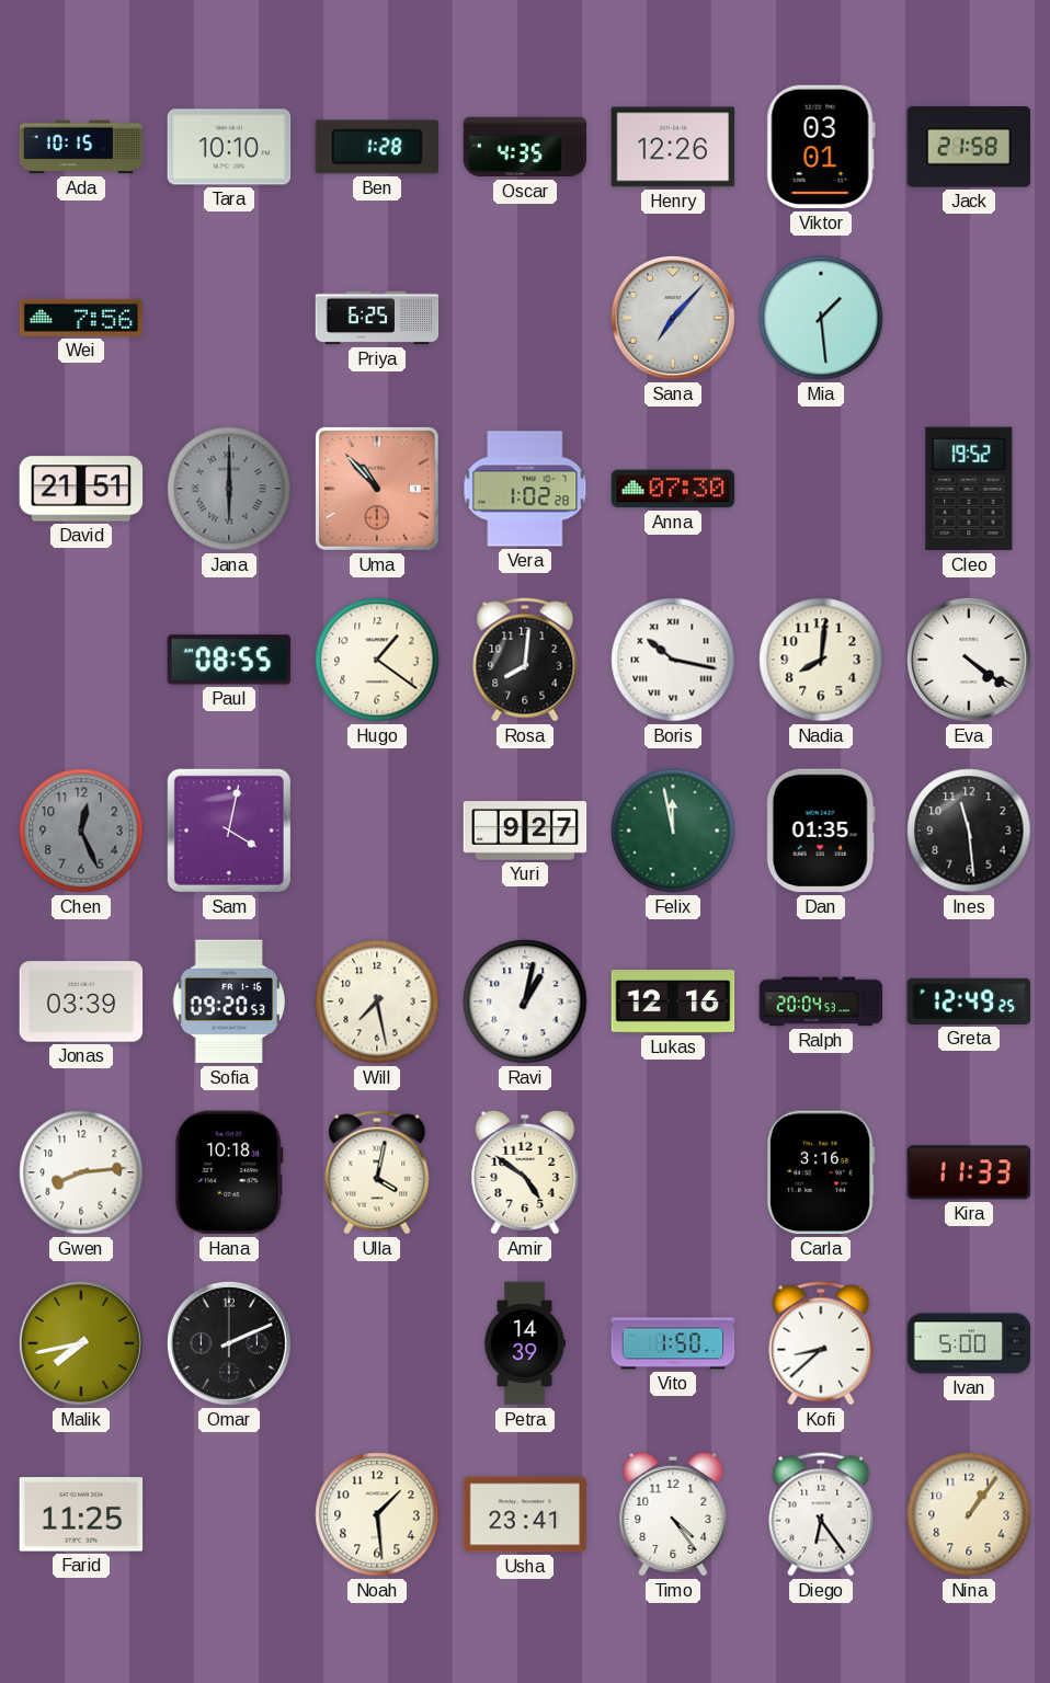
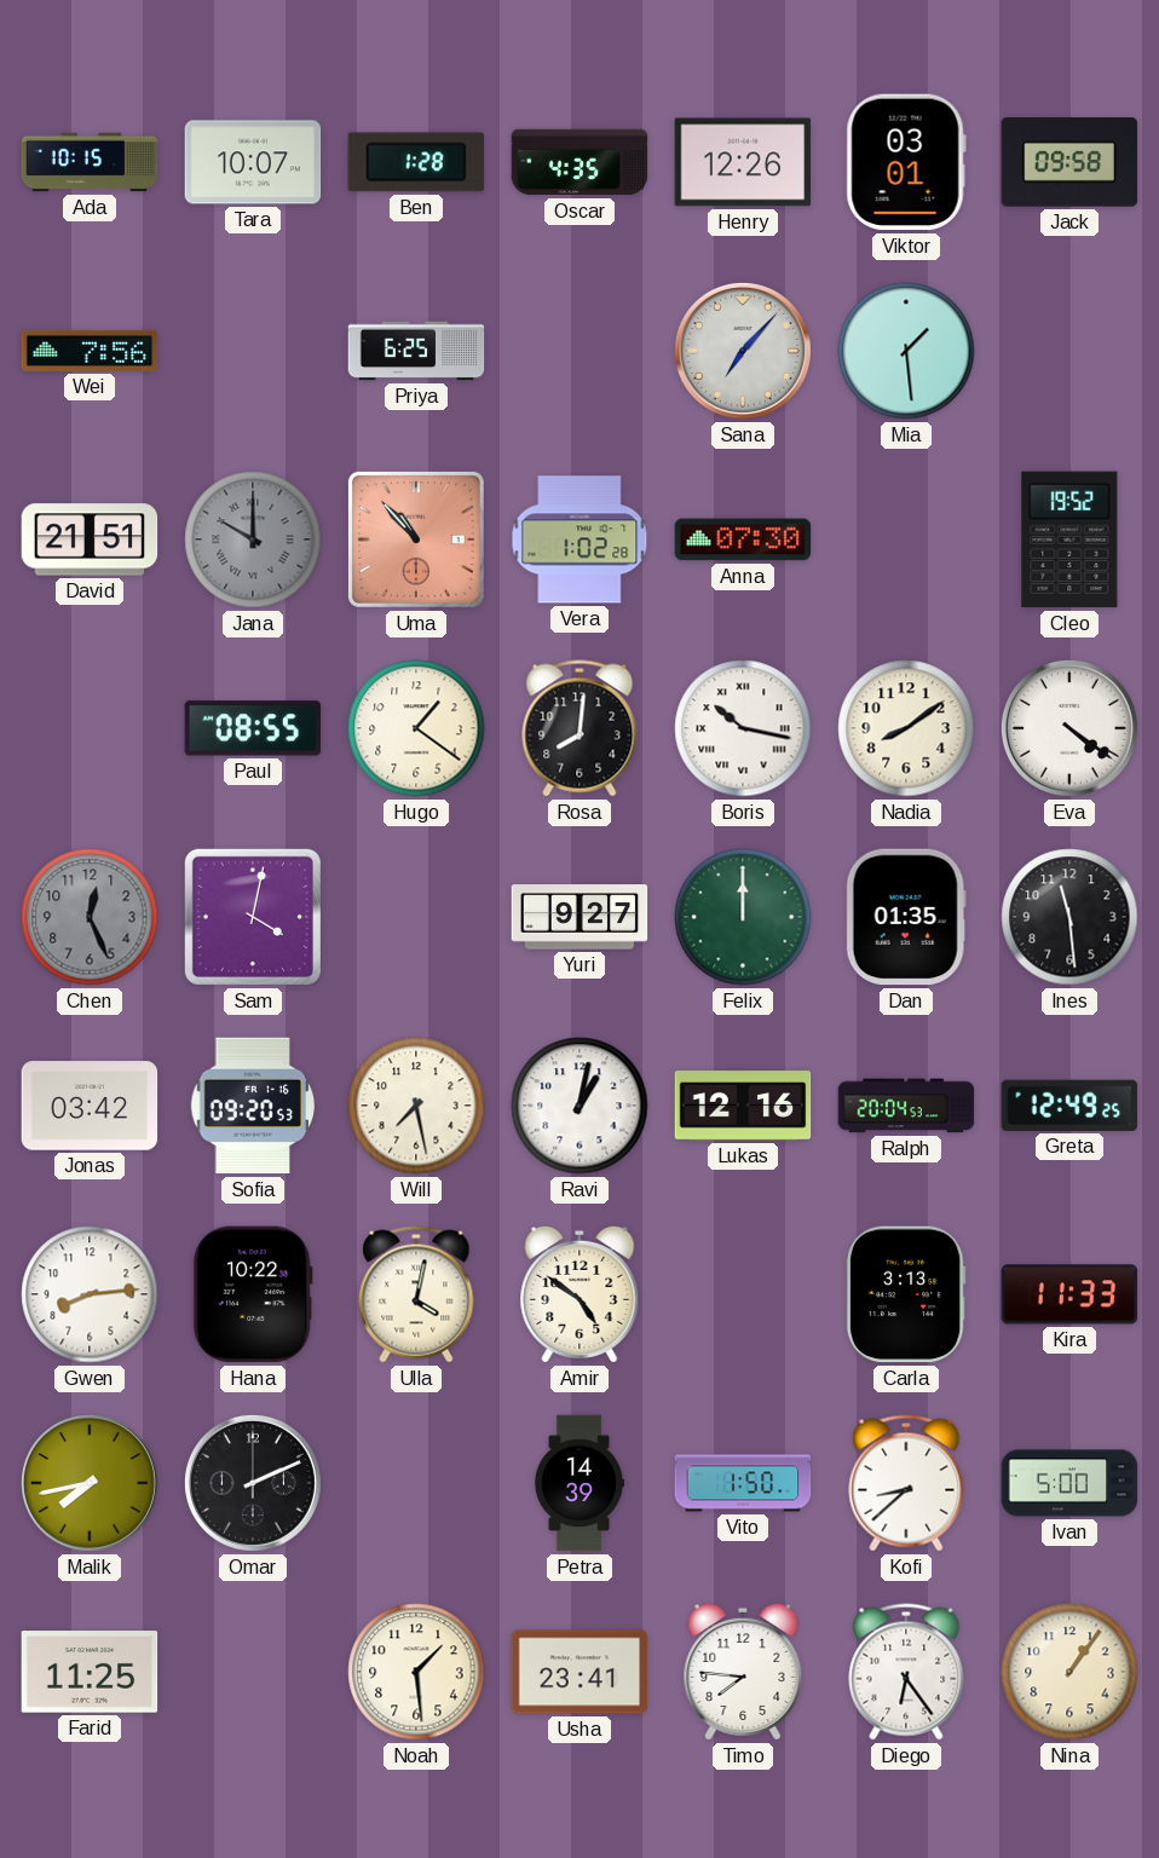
Tara: 10:10 -> 10:07
Jack: 21:58 -> 09:58
Jana: 6:00 -> 10:00
Nadia: 8:01 -> 8:09
Felix: 11:58 -> 12:00
Jonas: 03:39 -> 03:42
Hana: 10:18 -> 10:22
Carla: 3:16 -> 3:13
Timo: 4:24 -> 7:46
